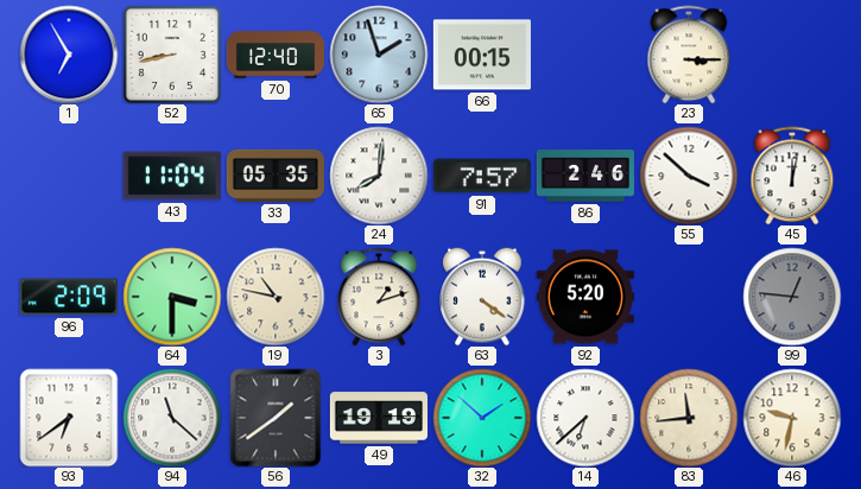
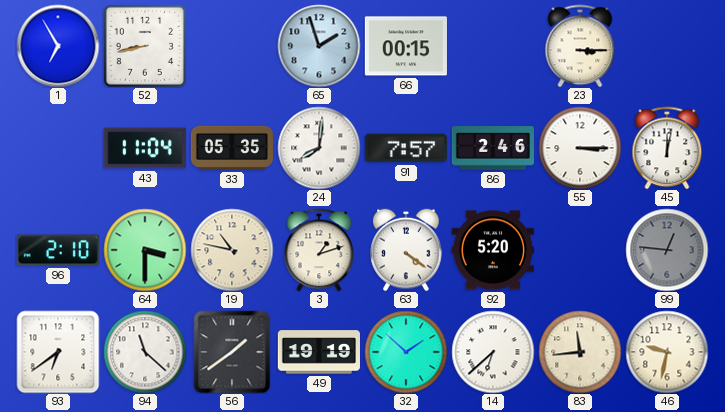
70: 12:40 -> none
55: 3:52 -> 3:15
96: 2:09 -> 2:10
